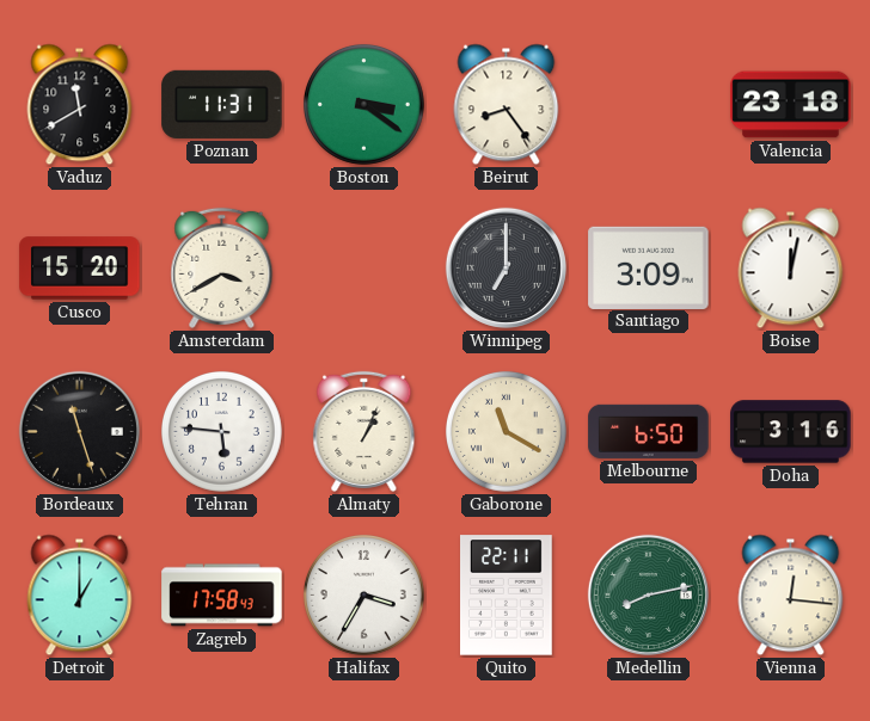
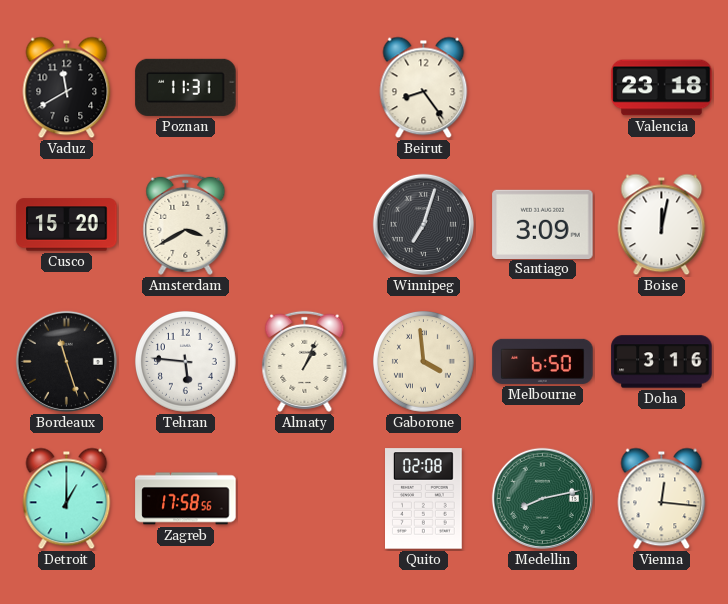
Boston: 3:21 -> none
Winnipeg: 7:00 -> 7:03
Gaborone: 11:20 -> 3:59
Zagreb: 17:58:43 -> 17:58:56
Halifax: 3:35 -> none
Quito: 22:11 -> 02:08
